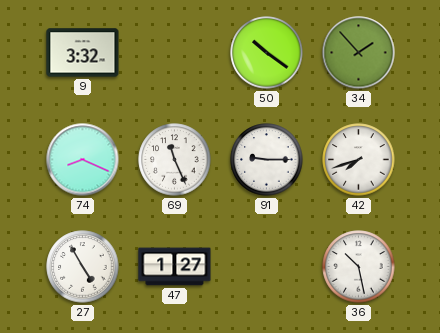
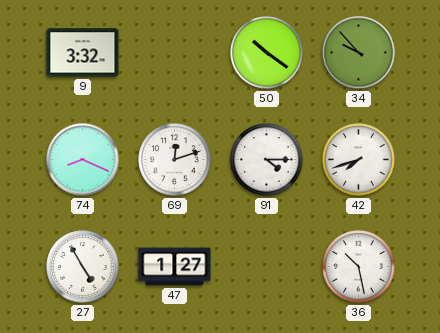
34: 1:53 -> 9:53
69: 11:26 -> 12:12
91: 9:15 -> 4:15
